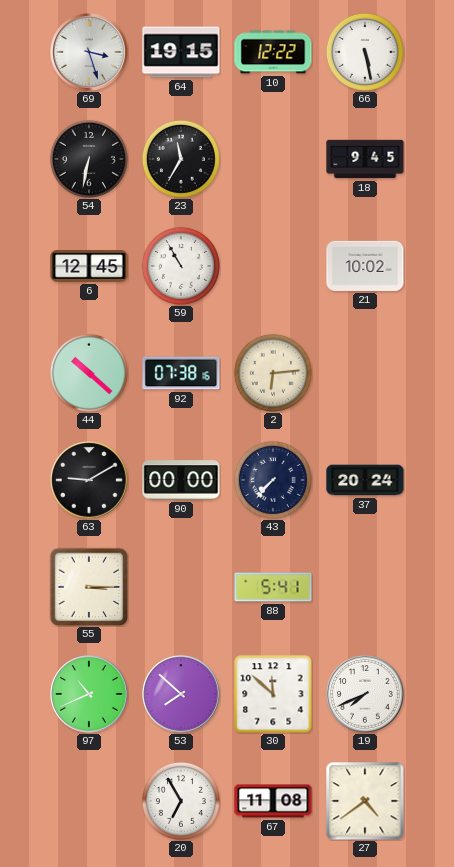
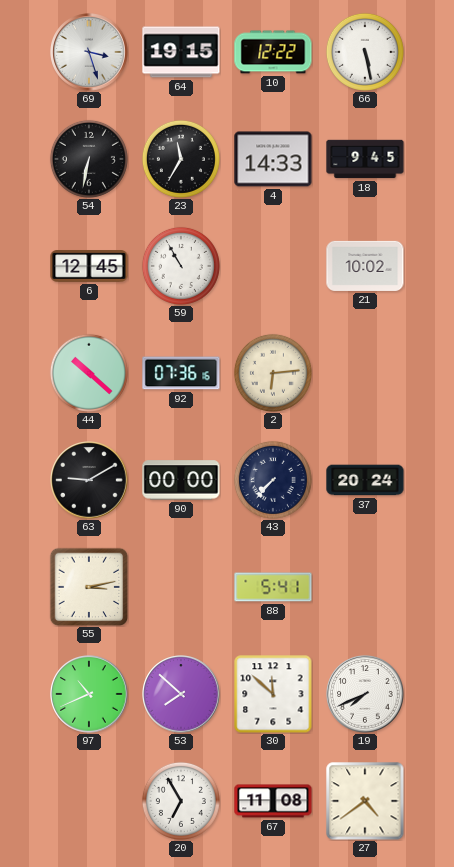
4: none -> 14:33
92: 07:38 -> 07:36
55: 3:15 -> 3:13
